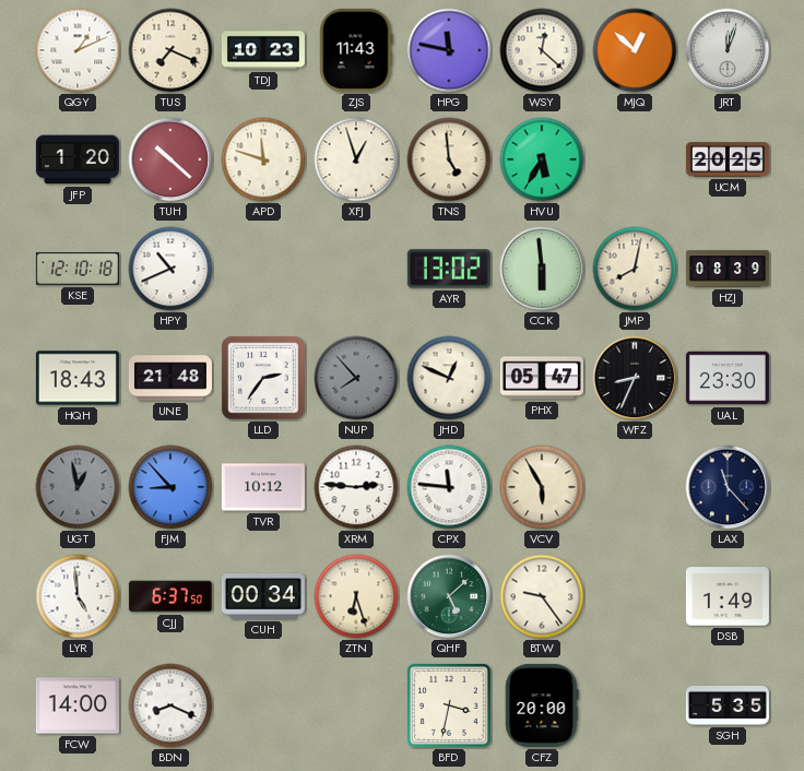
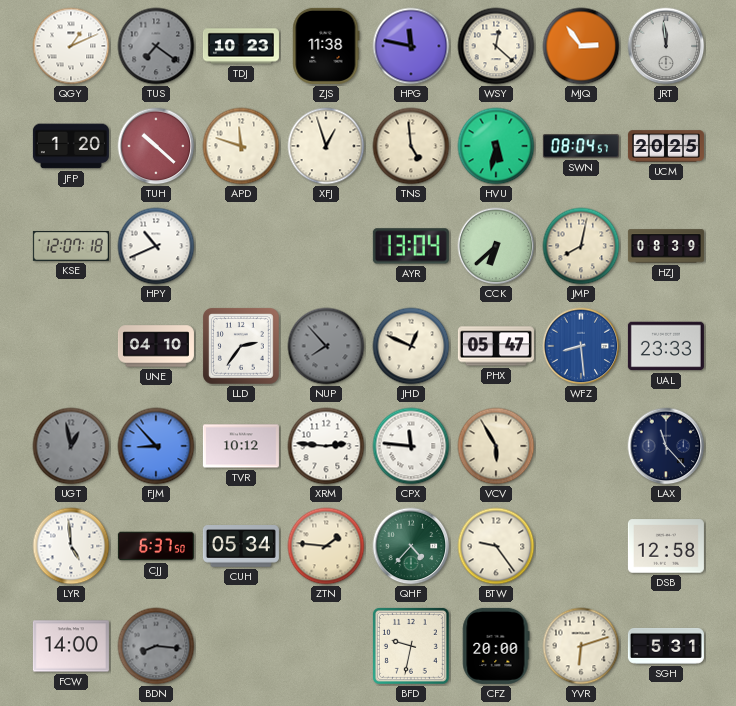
TUS: 7:19 -> 7:21
TUS dial: cream -> grey
ZJS: 11:43 -> 11:38
MJQ: 12:52 -> 2:54
JRT: 12:03 -> 11:59
HVU: 5:35 -> 5:32
SWN: none -> 08:04
KSE: 12:10 -> 12:07
AYR: 13:02 -> 13:04
CCK: 5:59 -> 6:38
HQH: 18:43 -> none
UNE: 21:48 -> 04:10
WFZ: 8:34 -> 8:29
WFZ dial: black -> blue
UAL: 23:30 -> 23:33
CUH: 00:34 -> 05:34
ZTN: 6:27 -> 1:46
QHF: 5:08 -> 4:37
DSB: 1:49 -> 12:58
BDN: 8:19 -> 8:16
BDN dial: white -> grey
BFD: 3:32 -> 9:32
YVR: none -> 6:12
SGH: 5:35 -> 5:31
